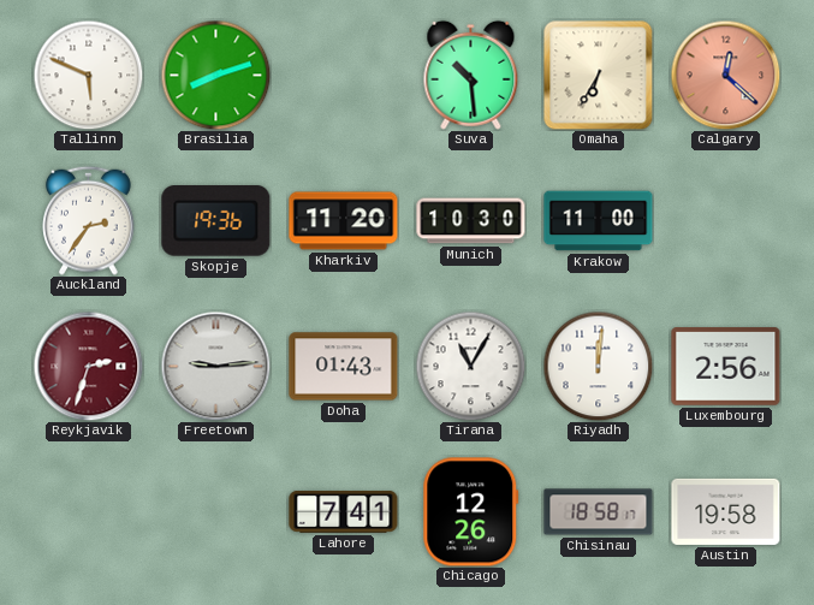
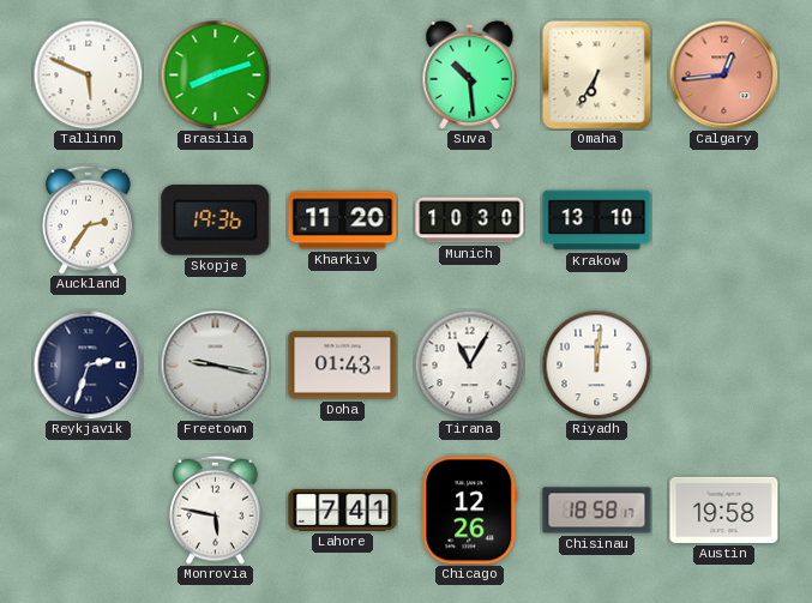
Calgary: 12:22 -> 12:44
Krakow: 11:00 -> 13:10
Reykjavik dial: burgundy -> navy
Freetown: 9:14 -> 9:17
Luxembourg: 2:56 -> none
Monrovia: none -> 5:47
